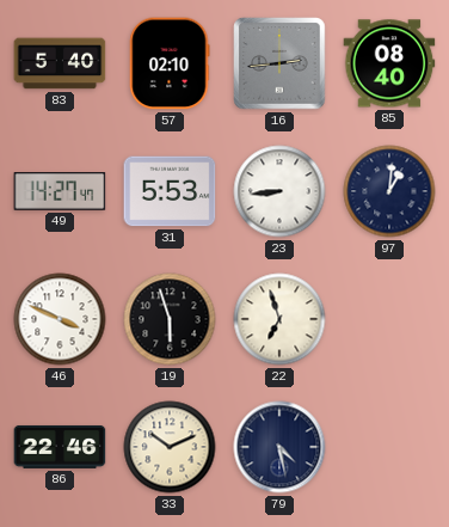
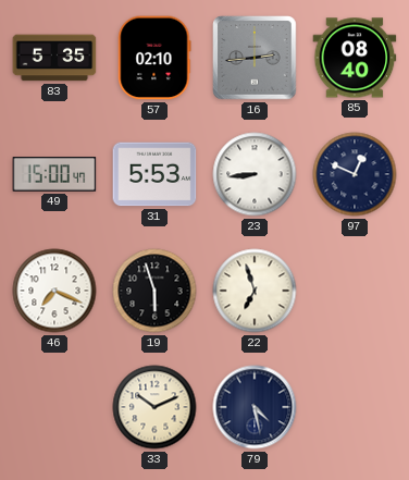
83: 5:40 -> 5:35
49: 14:27 -> 15:00
97: 1:01 -> 12:49
46: 3:49 -> 7:19
86: 22:46 -> none
